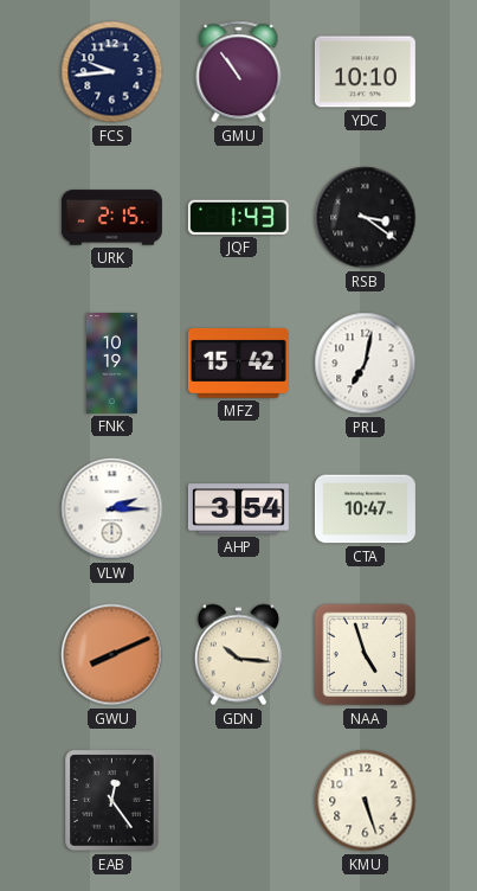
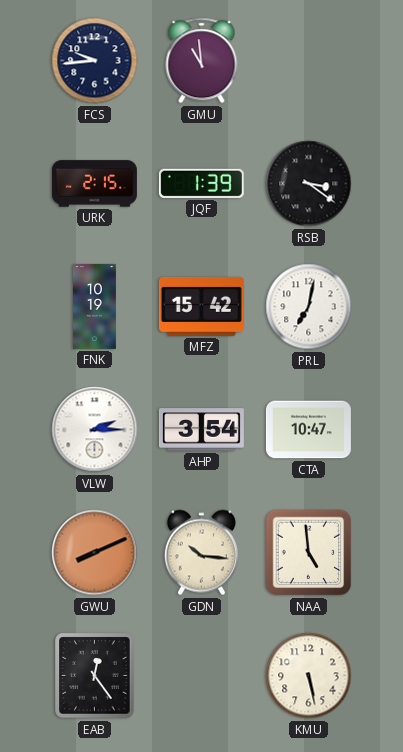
GMU: 10:54 -> 10:59
YDC: 10:10 -> none
JQF: 1:43 -> 1:39
NAA: 4:57 -> 4:59
KMU: 5:27 -> 5:28
